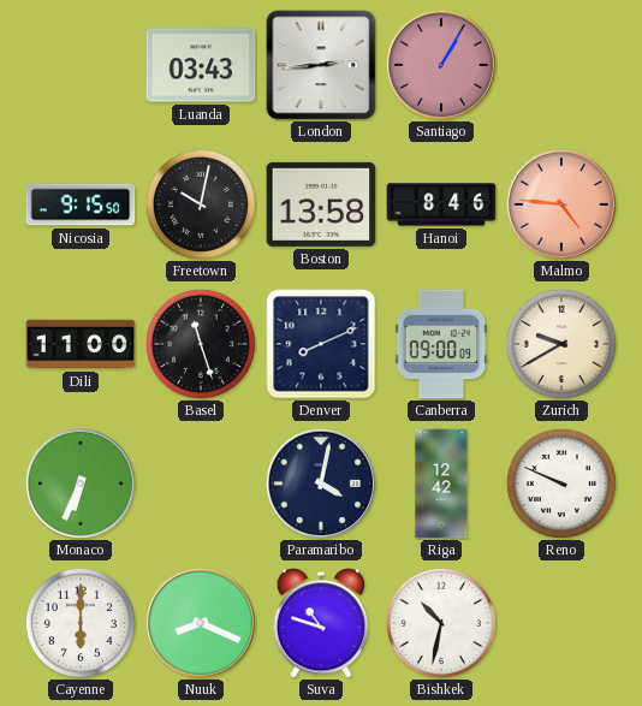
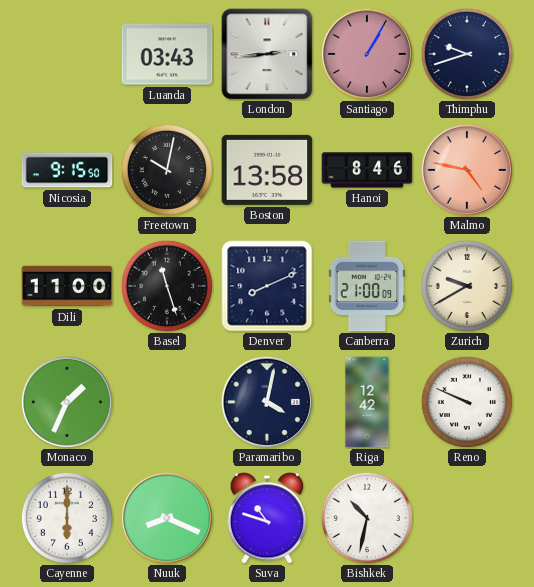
Thimphu: none -> 9:42
Malmo: 4:46 -> 4:47
Canberra: 09:00 -> 21:00
Monaco: 6:34 -> 1:34
